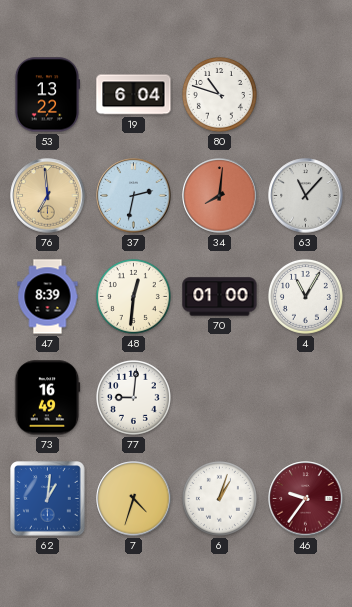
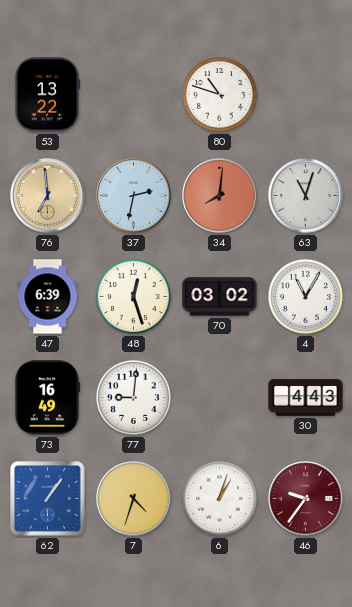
19: 6:04 -> none
63: 11:07 -> 11:03
47: 8:39 -> 6:39
48: 12:31 -> 12:27
70: 01:00 -> 03:02
30: none -> 4:43
62: 1:01 -> 1:06
